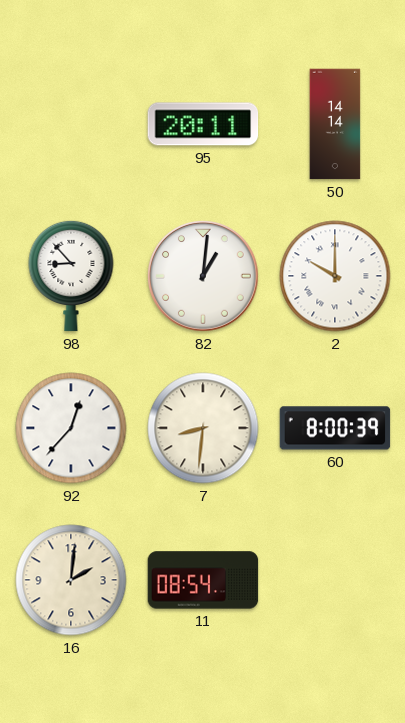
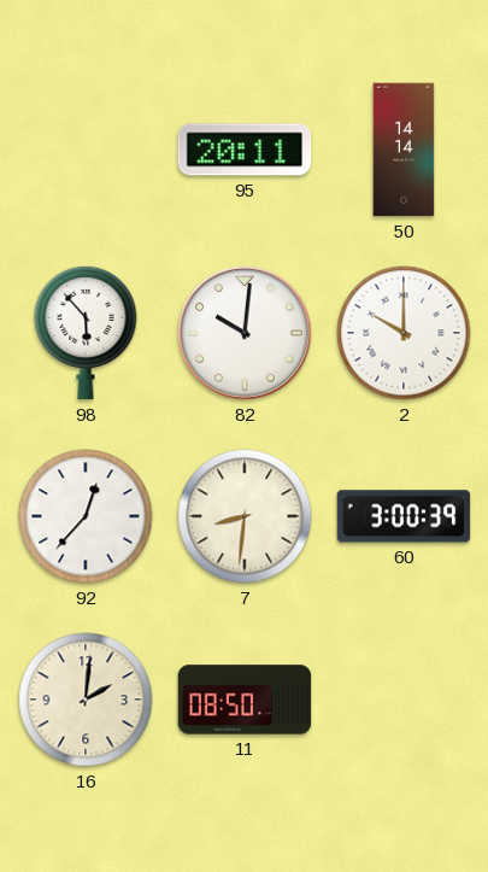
98: 8:53 -> 5:53
82: 1:01 -> 10:01
60: 8:00 -> 3:00
11: 08:54 -> 08:50
